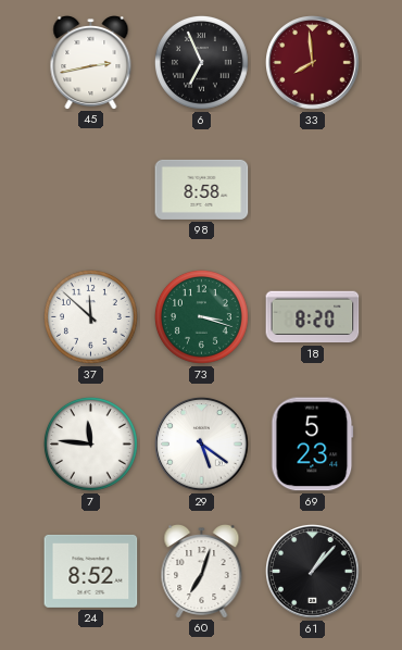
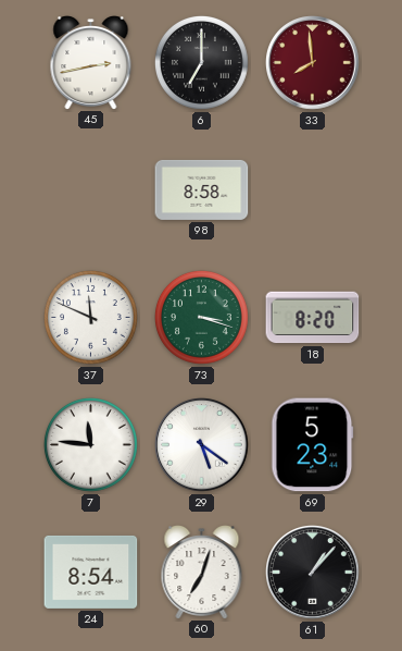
6: 6:56 -> 7:00
37: 11:52 -> 11:49
24: 8:52 -> 8:54
